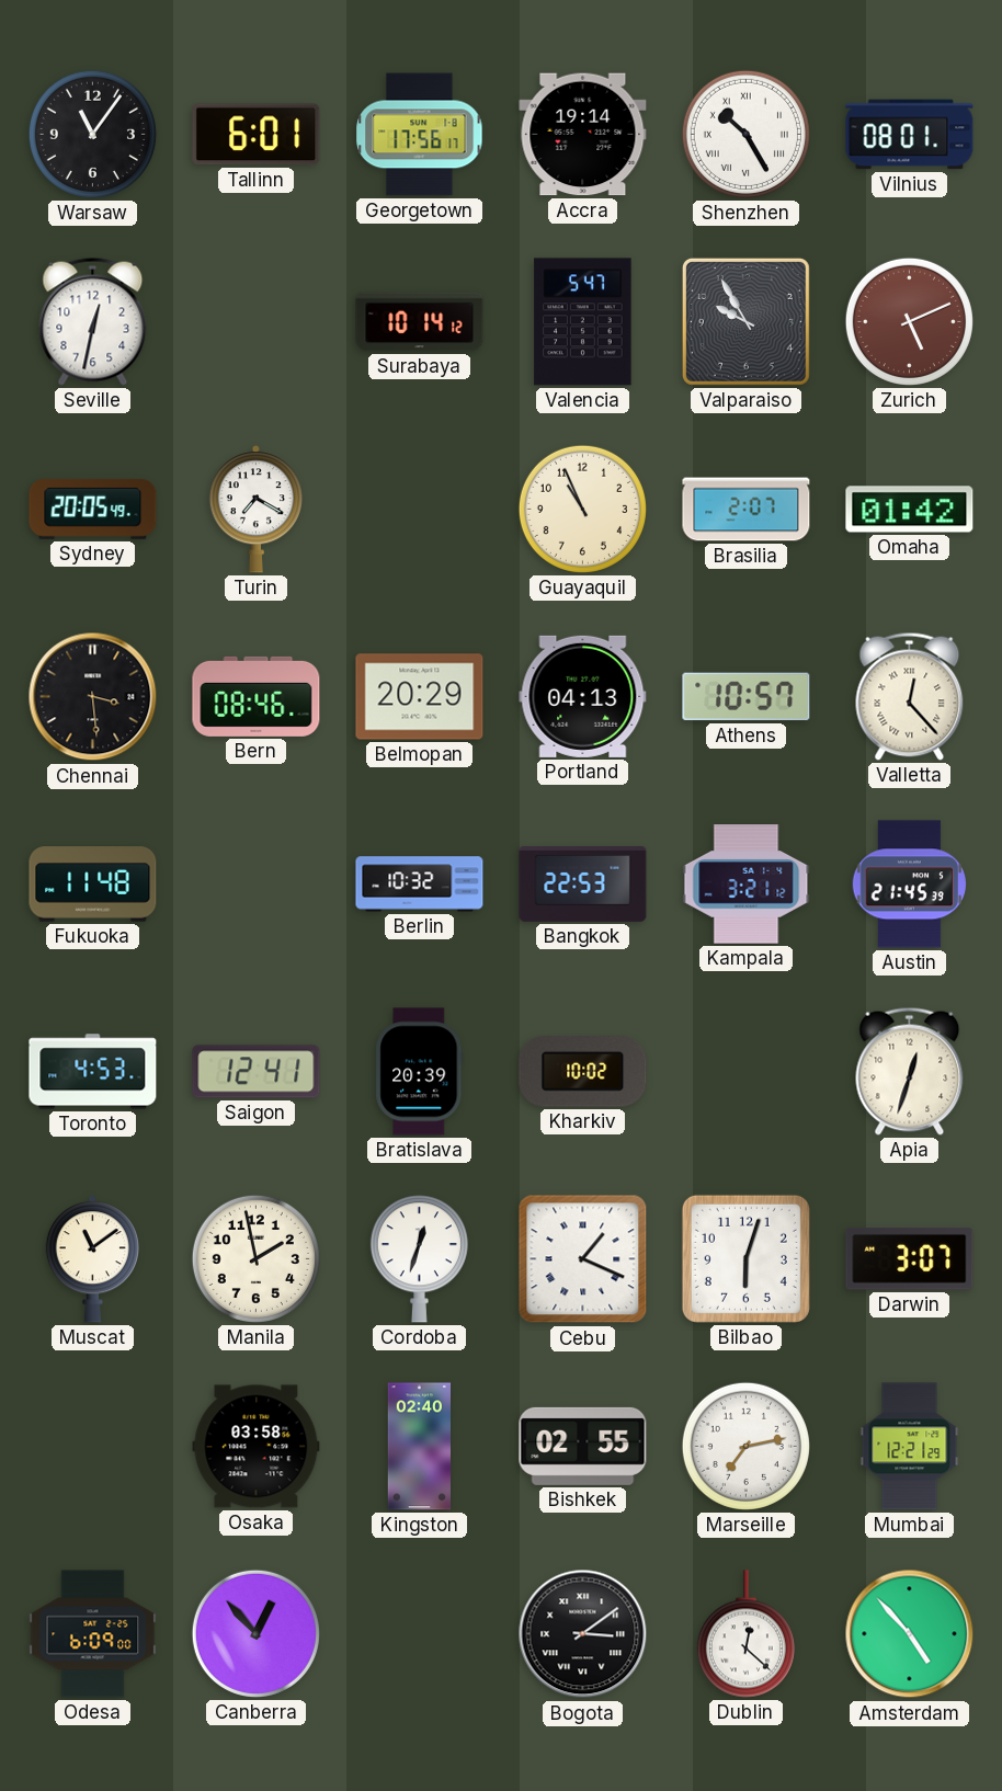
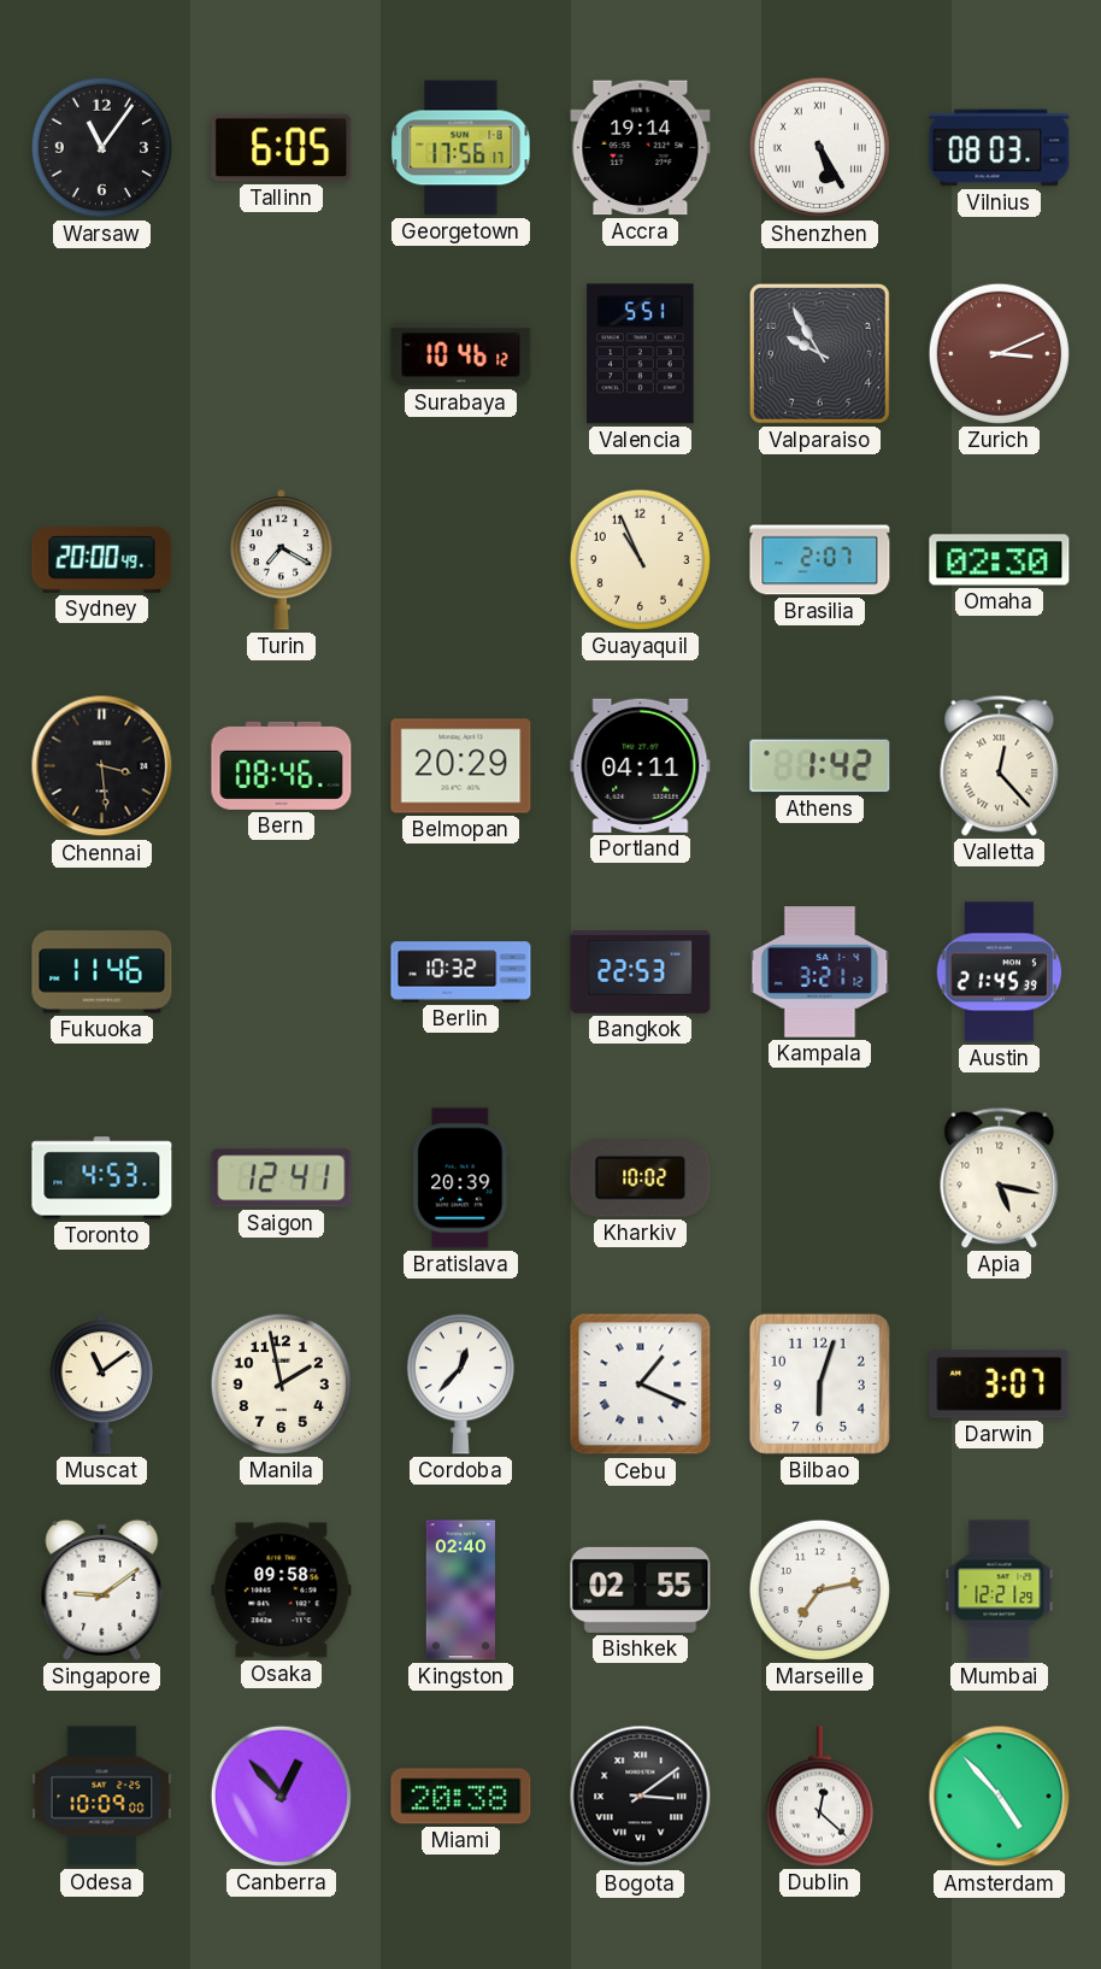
Tallinn: 6:01 -> 6:05
Shenzhen: 10:25 -> 5:25
Vilnius: 08:01 -> 08:03
Seville: 12:32 -> none
Surabaya: 10:14 -> 10:46
Valencia: 5:47 -> 5:51
Zurich: 5:11 -> 3:11
Sydney: 20:05 -> 20:00
Omaha: 01:42 -> 02:30
Portland: 04:13 -> 04:11
Athens: 10:57 -> 1:42
Fukuoka: 11:48 -> 11:46
Apia: 12:33 -> 5:17
Cordoba: 12:33 -> 12:37
Singapore: none -> 9:09
Osaka: 03:58 -> 09:58
Odesa: 6:09 -> 10:09
Miami: none -> 20:38
